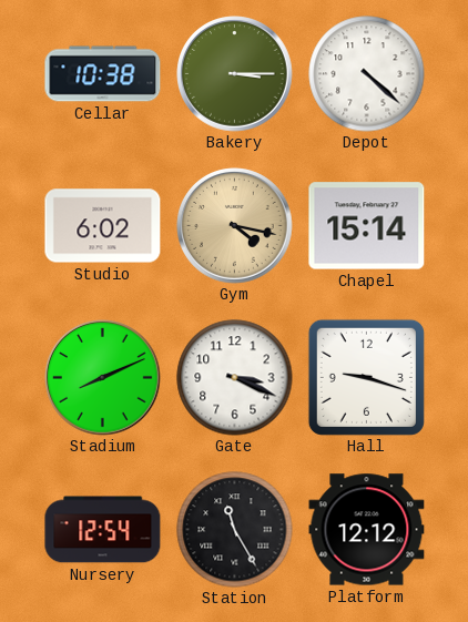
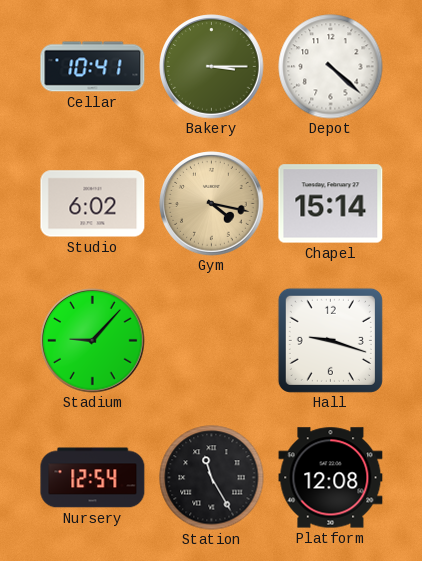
Cellar: 10:38 -> 10:41
Stadium: 8:11 -> 9:07
Gate: 3:19 -> none
Platform: 12:12 -> 12:08
